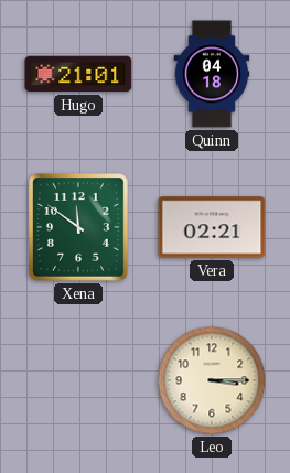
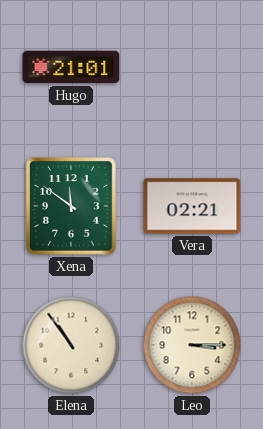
Quinn: 04:18 -> none
Elena: none -> 10:54
